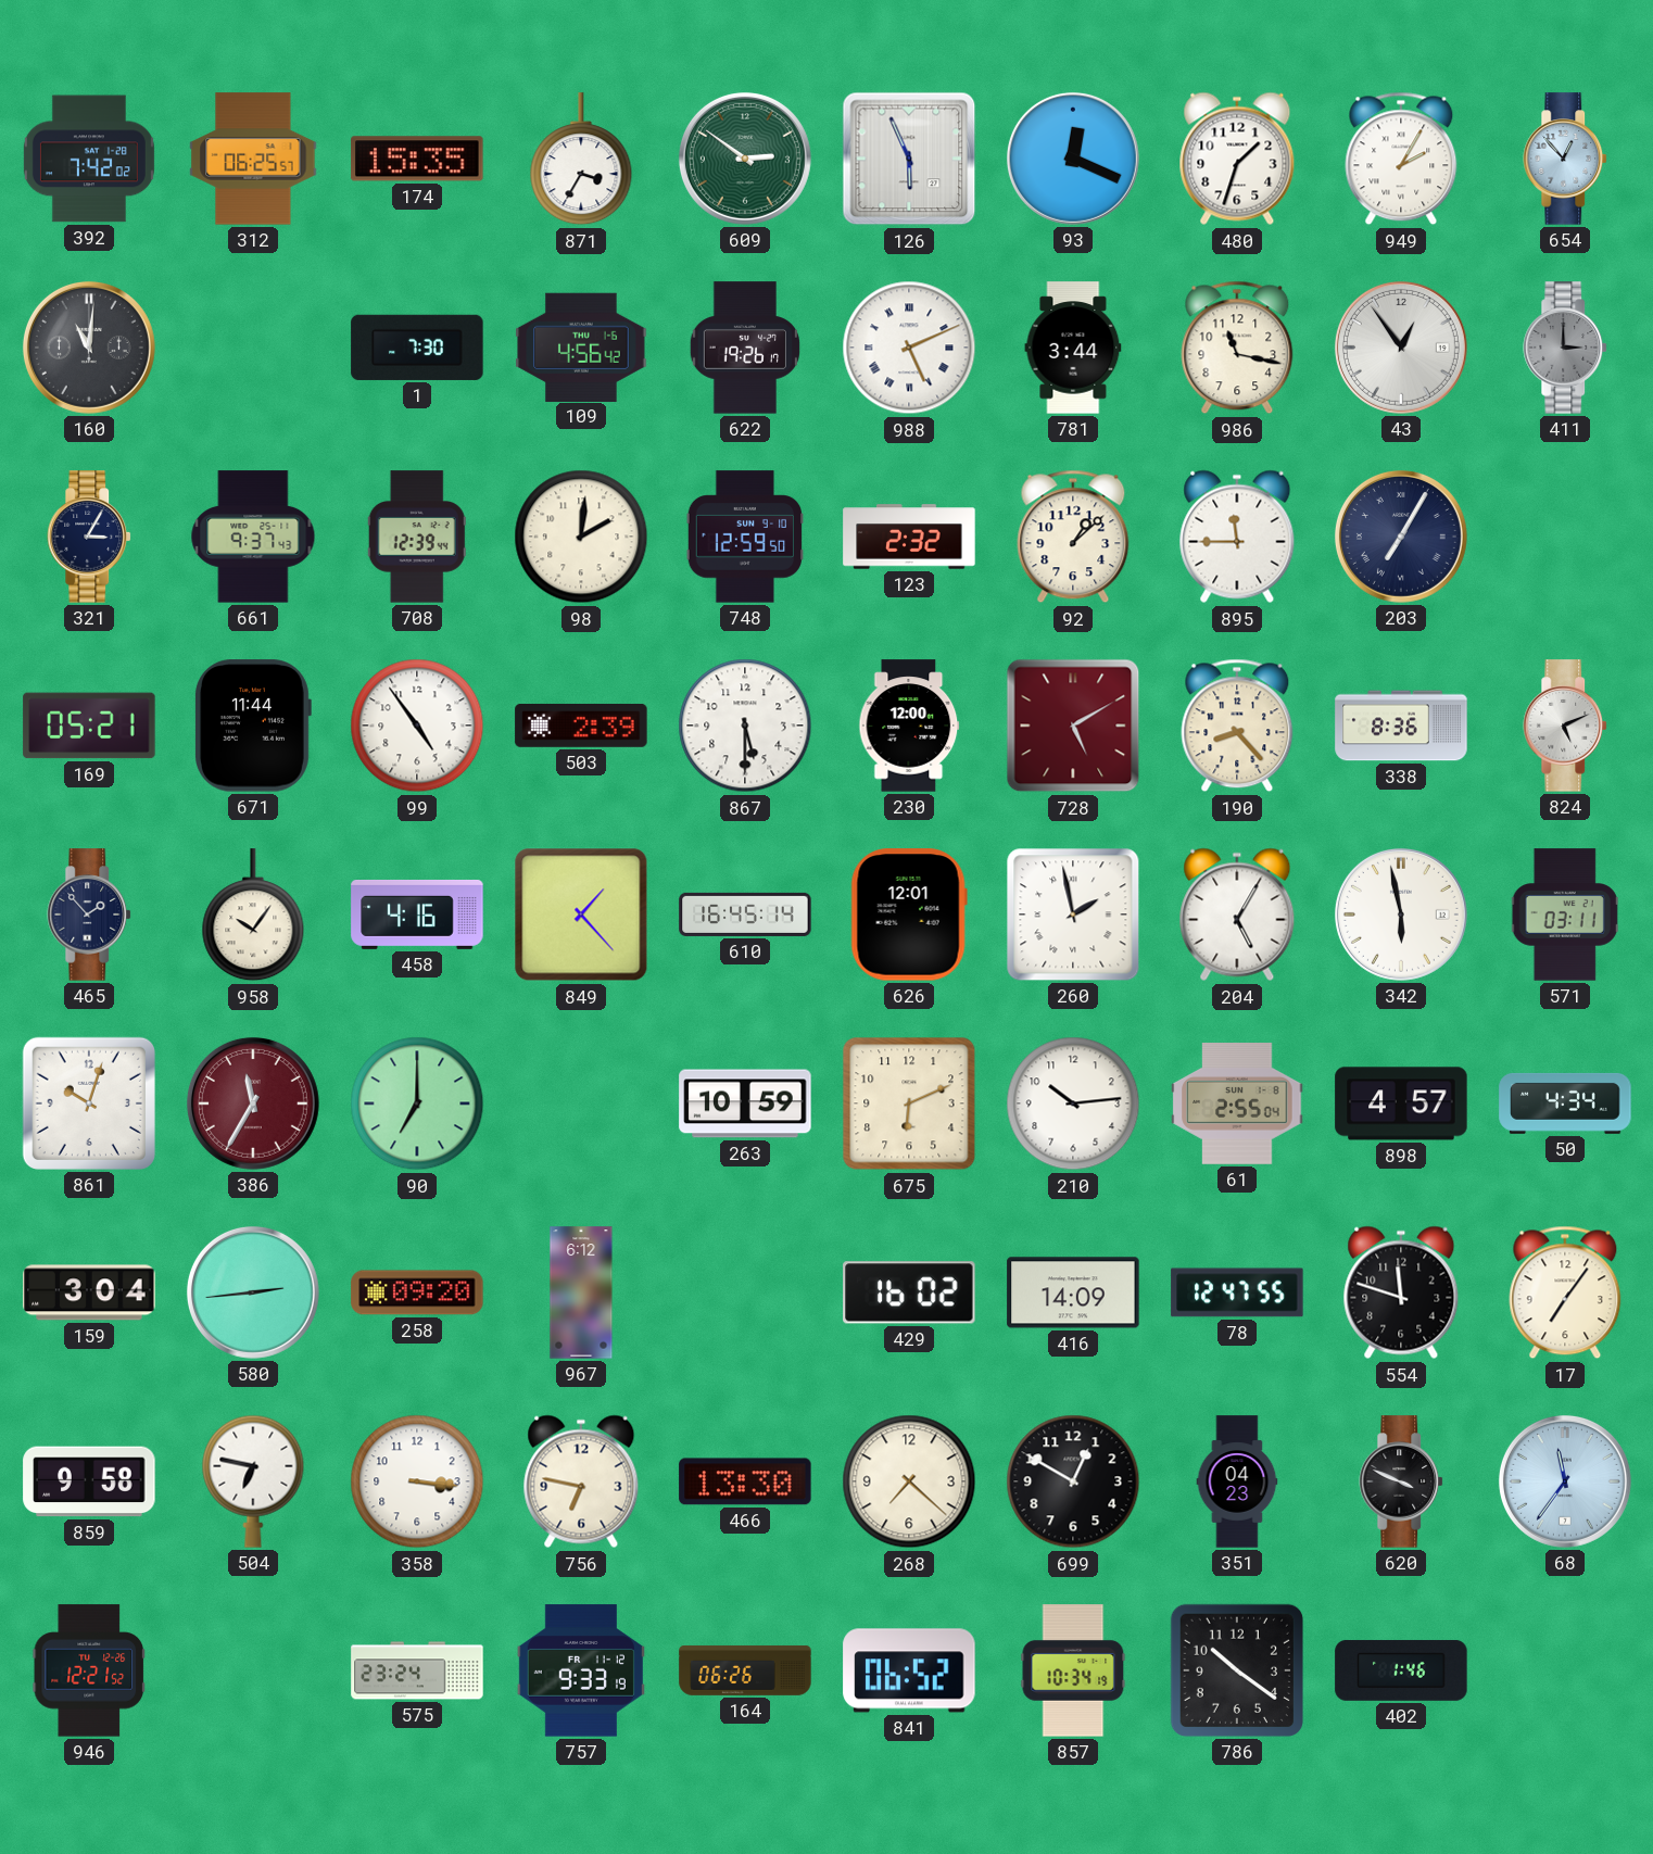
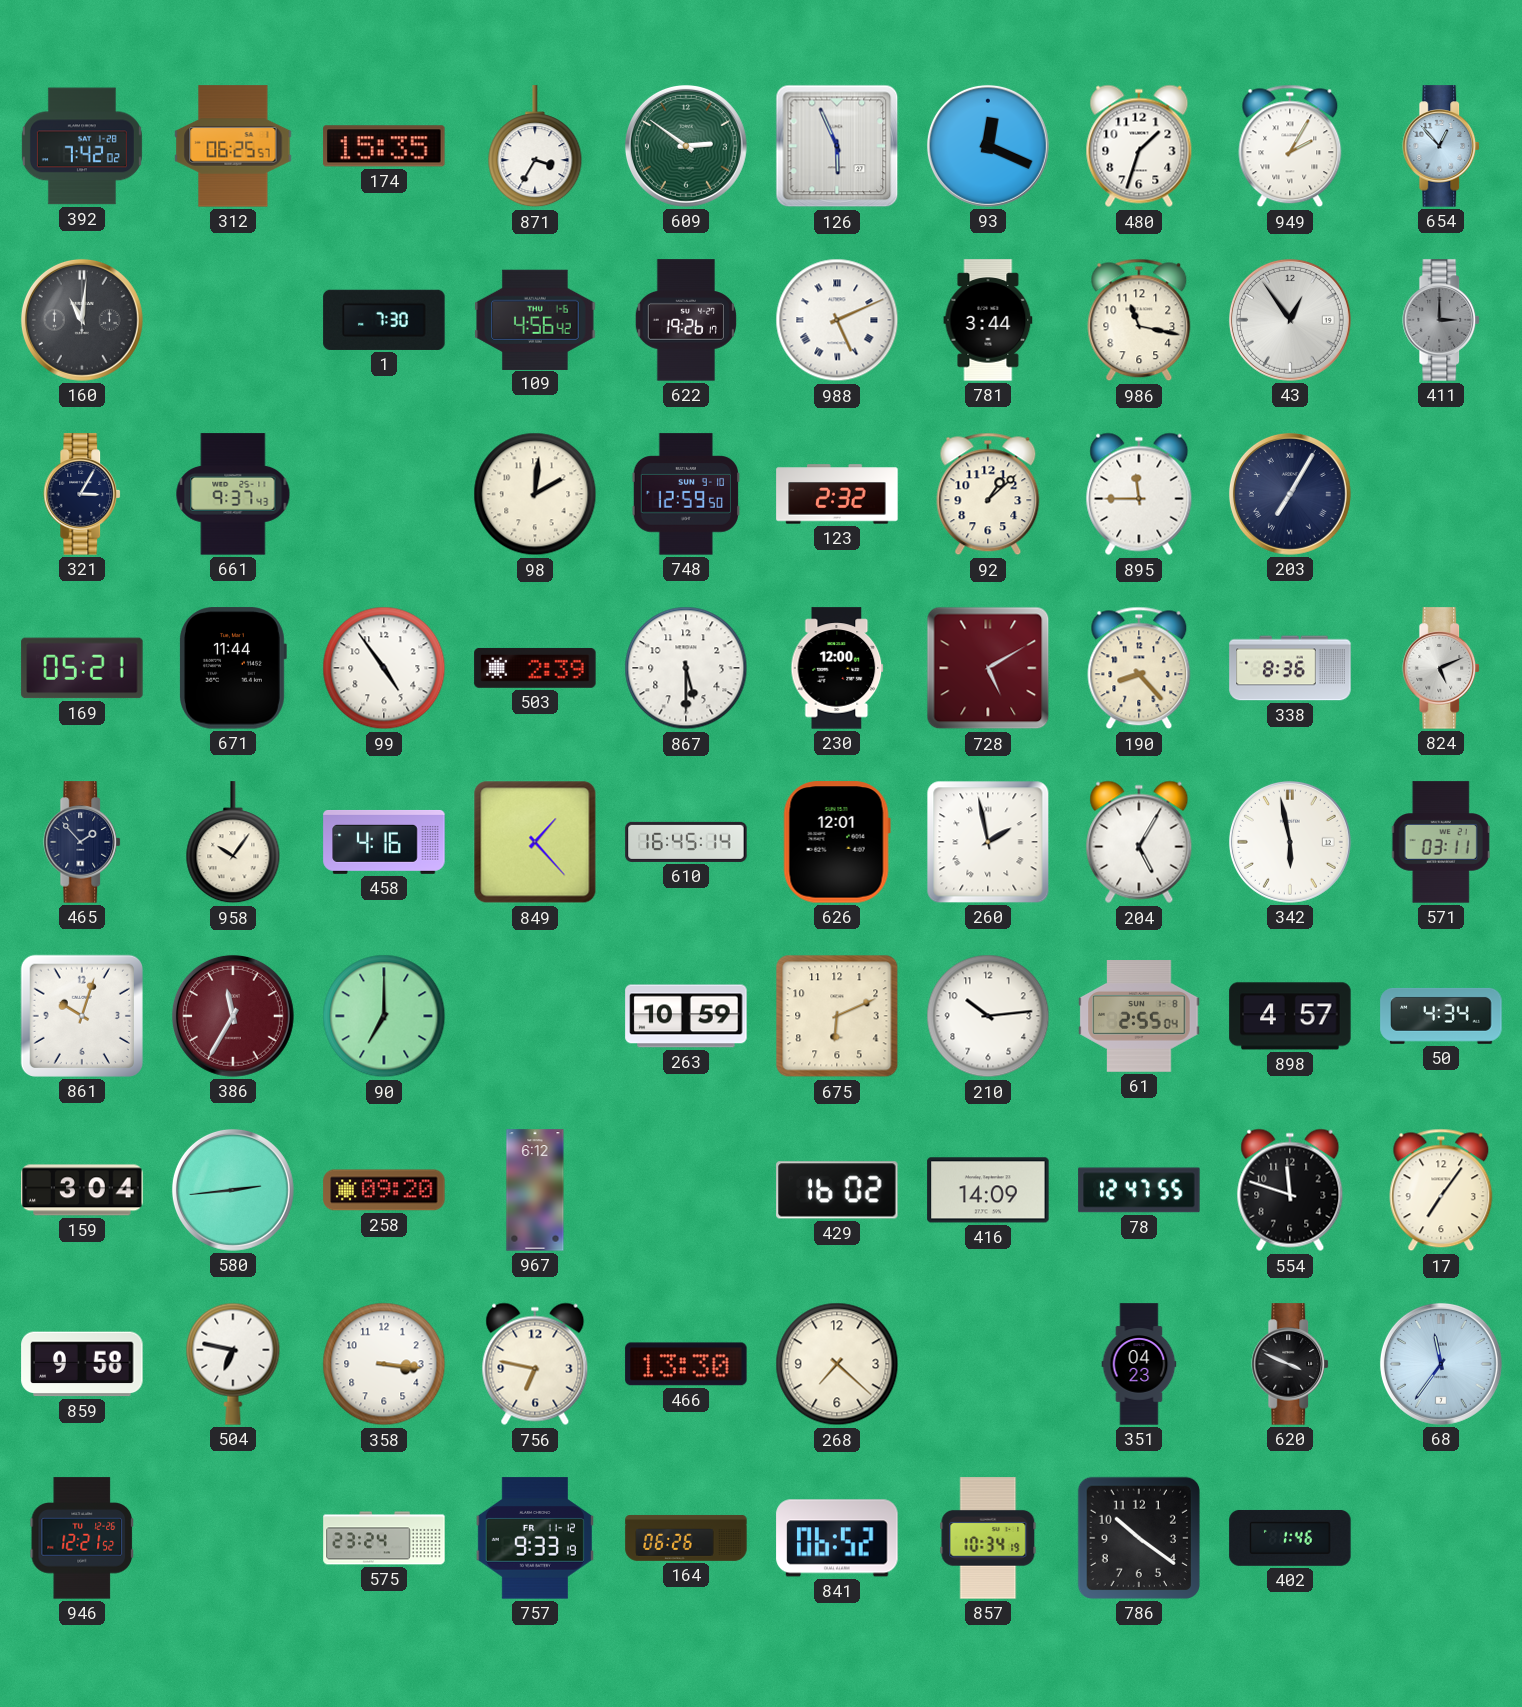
708: 12:39 -> none
699: 12:50 -> none
